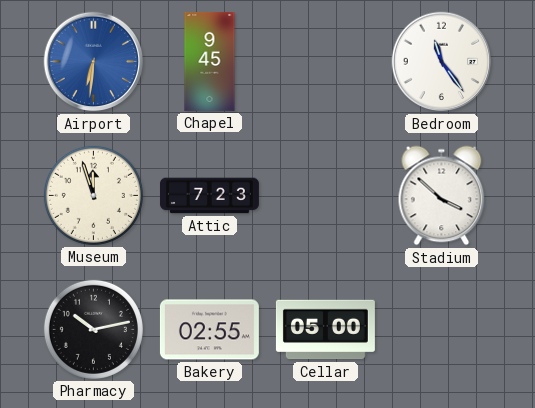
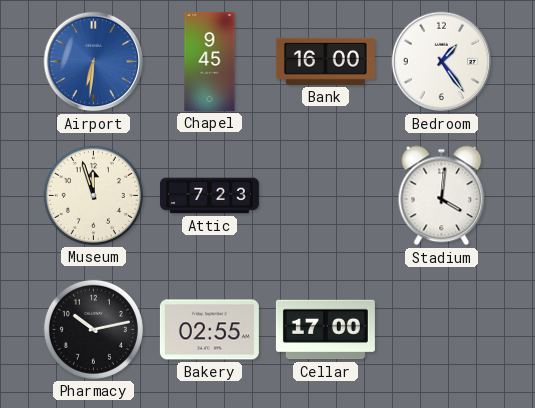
Bank: none -> 16:00
Bedroom: 11:24 -> 1:24
Stadium: 3:52 -> 4:01
Cellar: 05:00 -> 17:00
